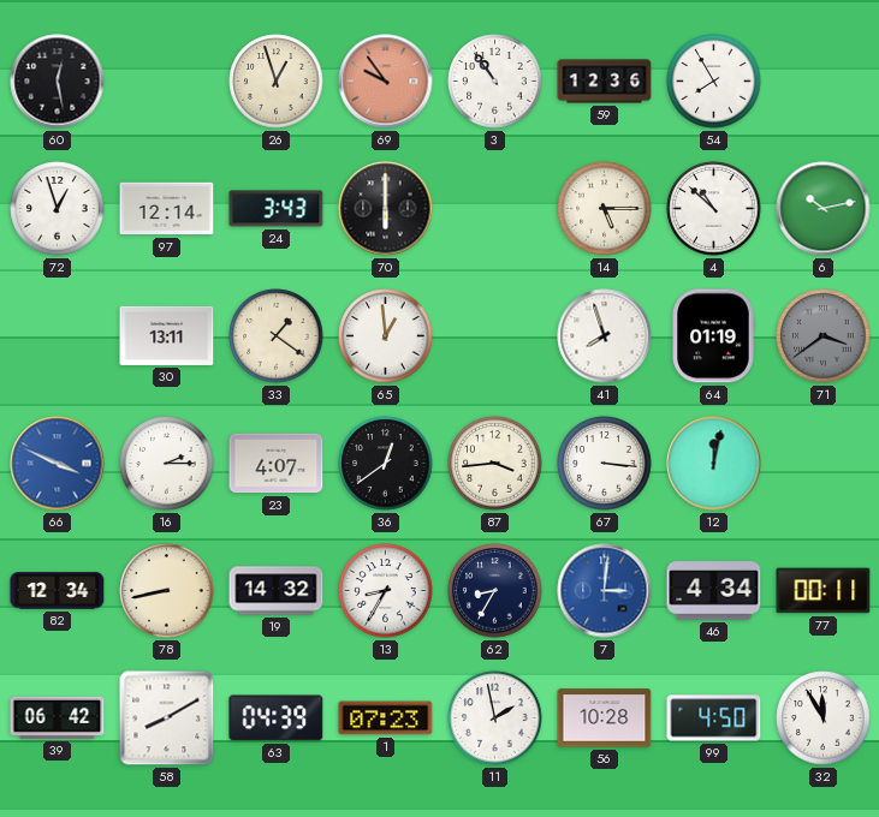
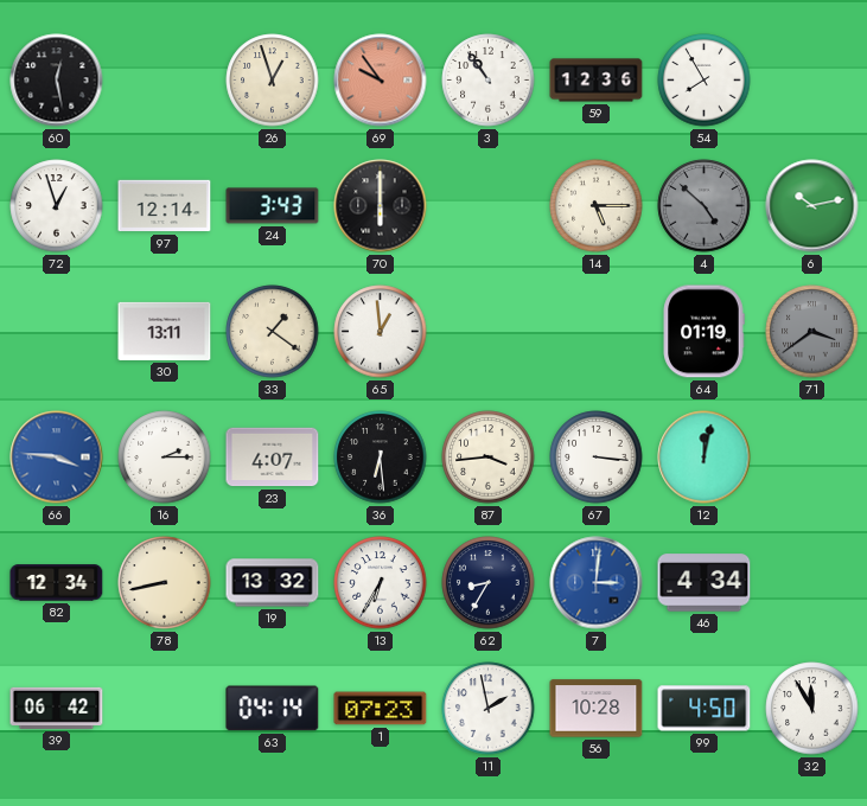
4: 10:52 -> 4:52
4 dial: white -> grey
41: 7:57 -> none
66: 3:49 -> 3:46
36: 12:39 -> 6:29
19: 14:32 -> 13:32
13: 8:35 -> 6:35
77: 00:11 -> none
58: 8:10 -> none
63: 04:39 -> 04:14
